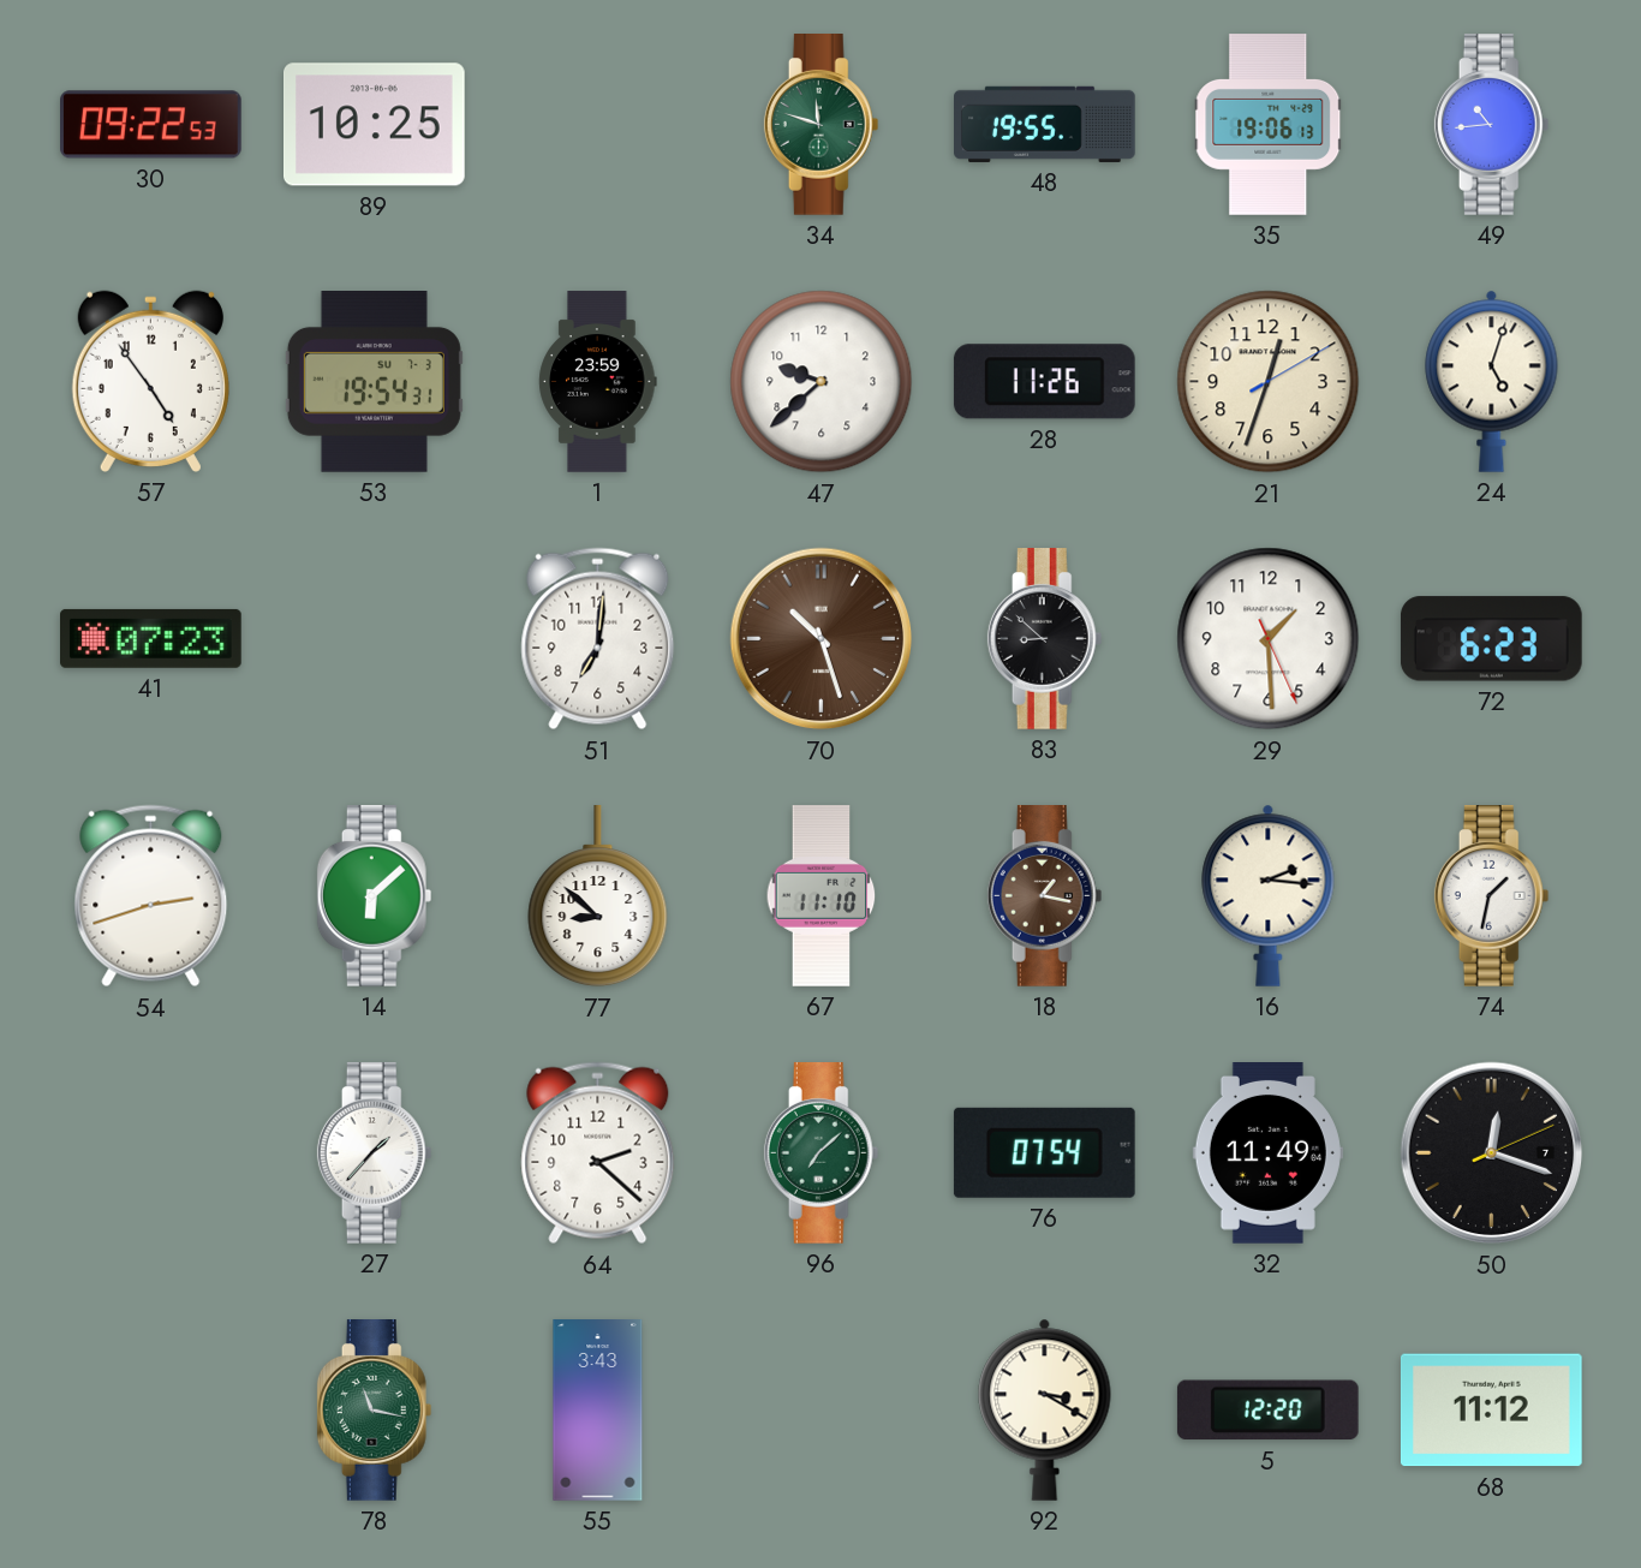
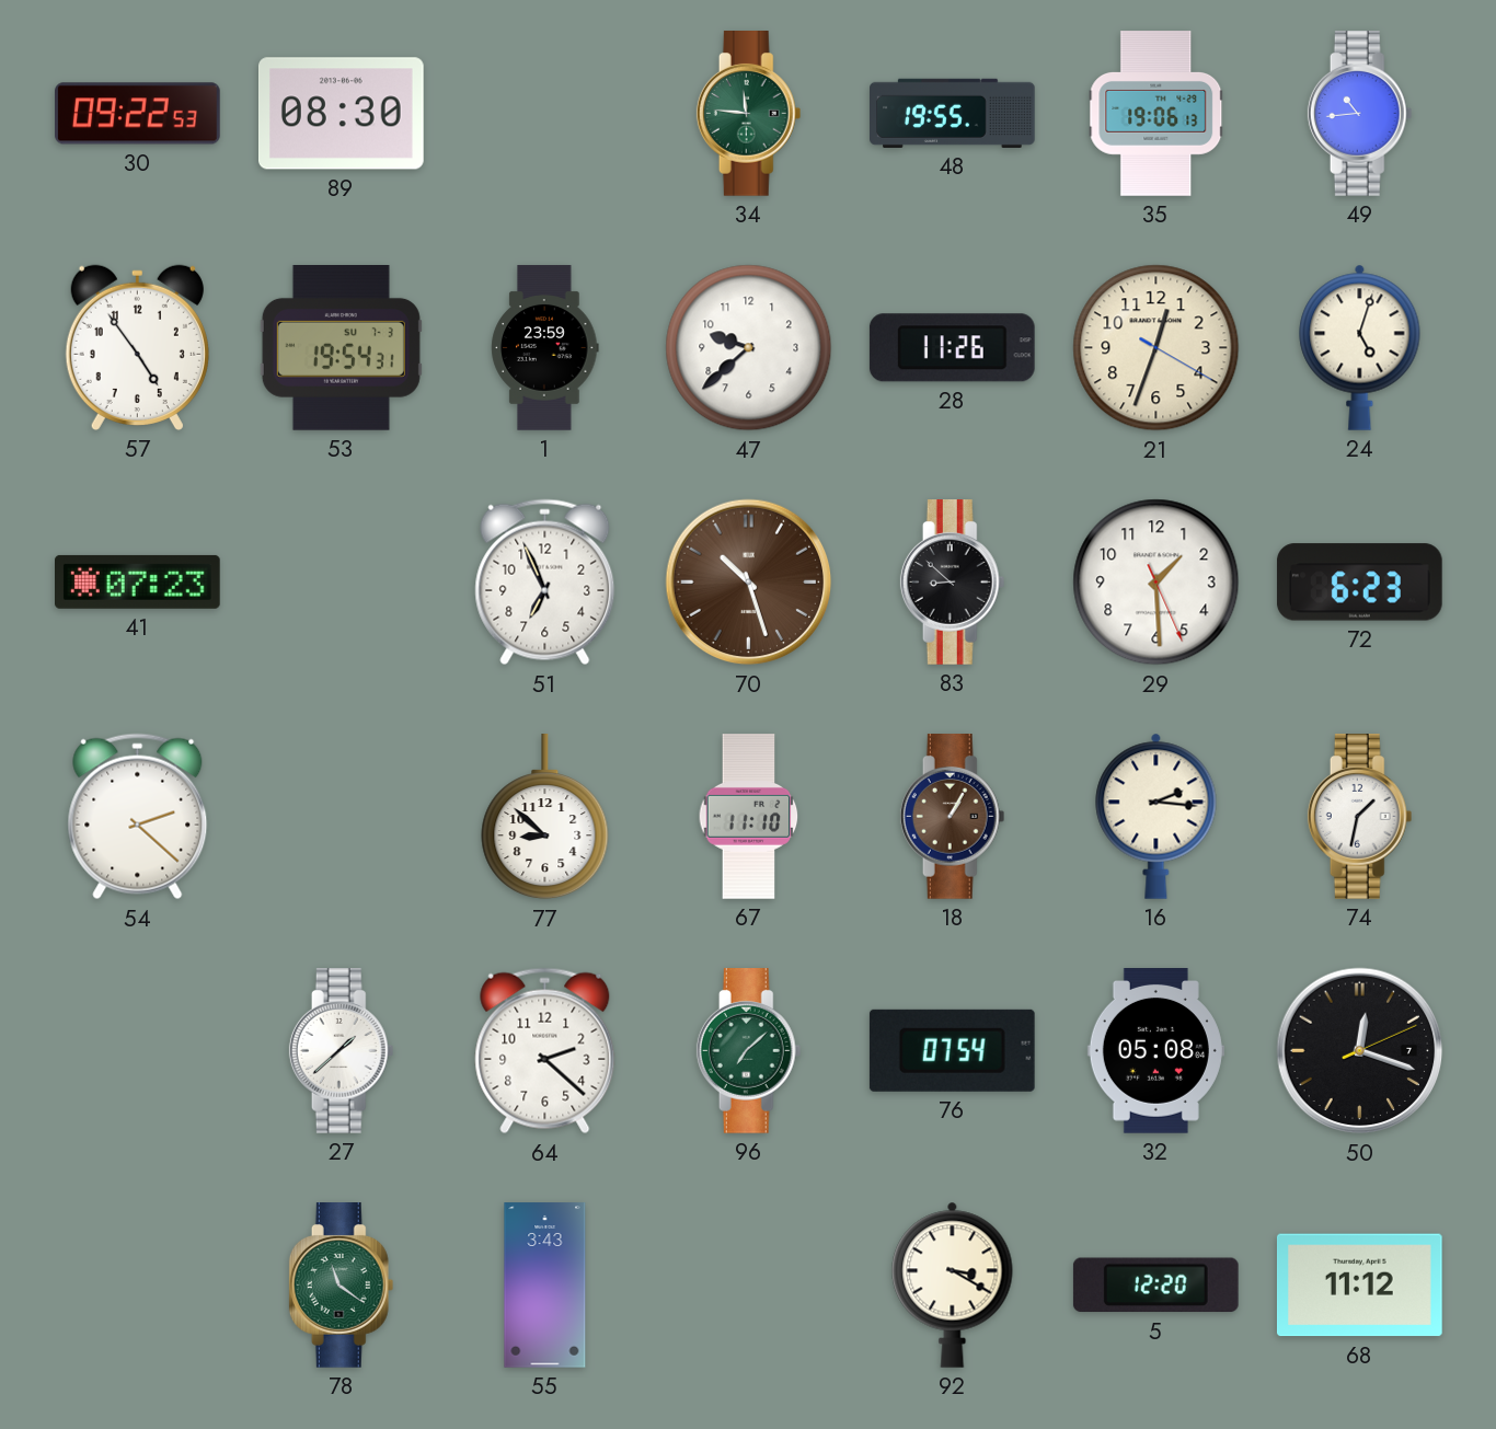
89: 10:25 -> 08:30
34: 11:48 -> 11:46
21: 12:33:10 -> 12:33:20
51: 7:01 -> 6:56
54: 2:42 -> 2:22
14: 6:08 -> none
18: 1:17 -> 1:05
27: 1:37 -> 1:38
32: 11:49 -> 05:08
78: 11:17 -> 11:21
